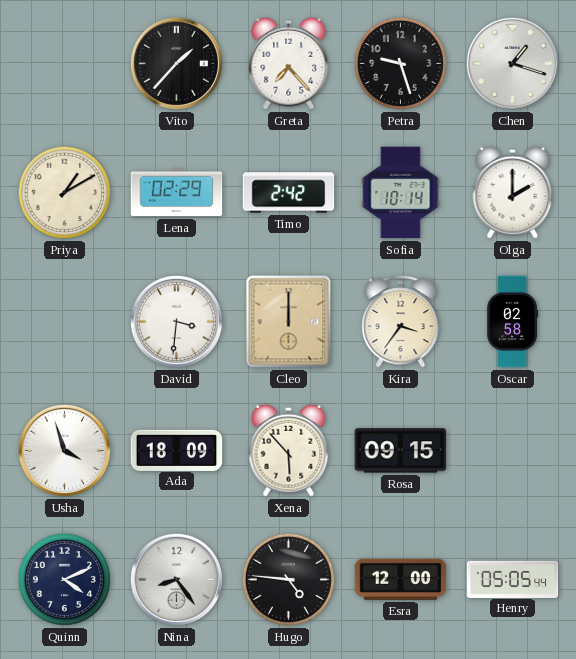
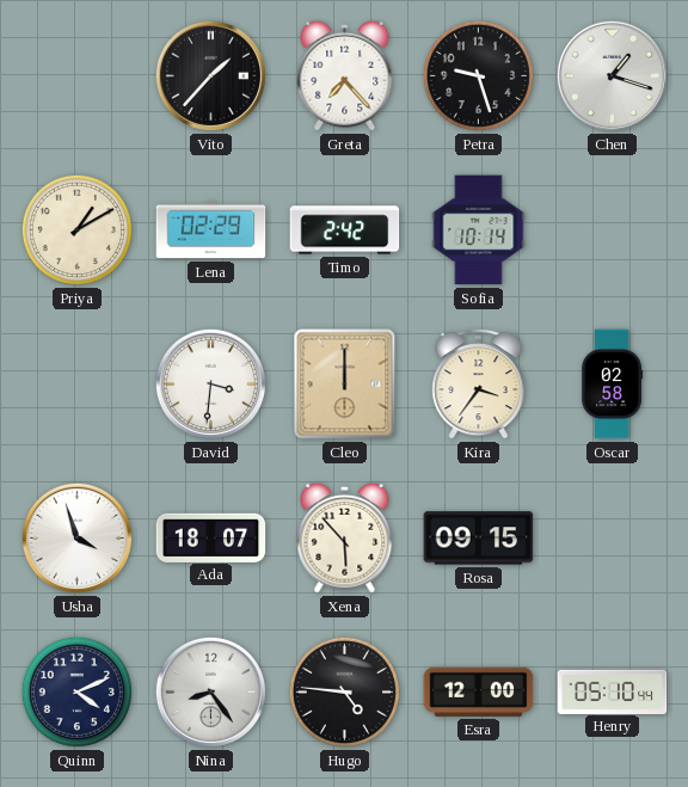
Olga: 2:00 -> none
Ada: 18:09 -> 18:07
Henry: 05:05 -> 05:10
